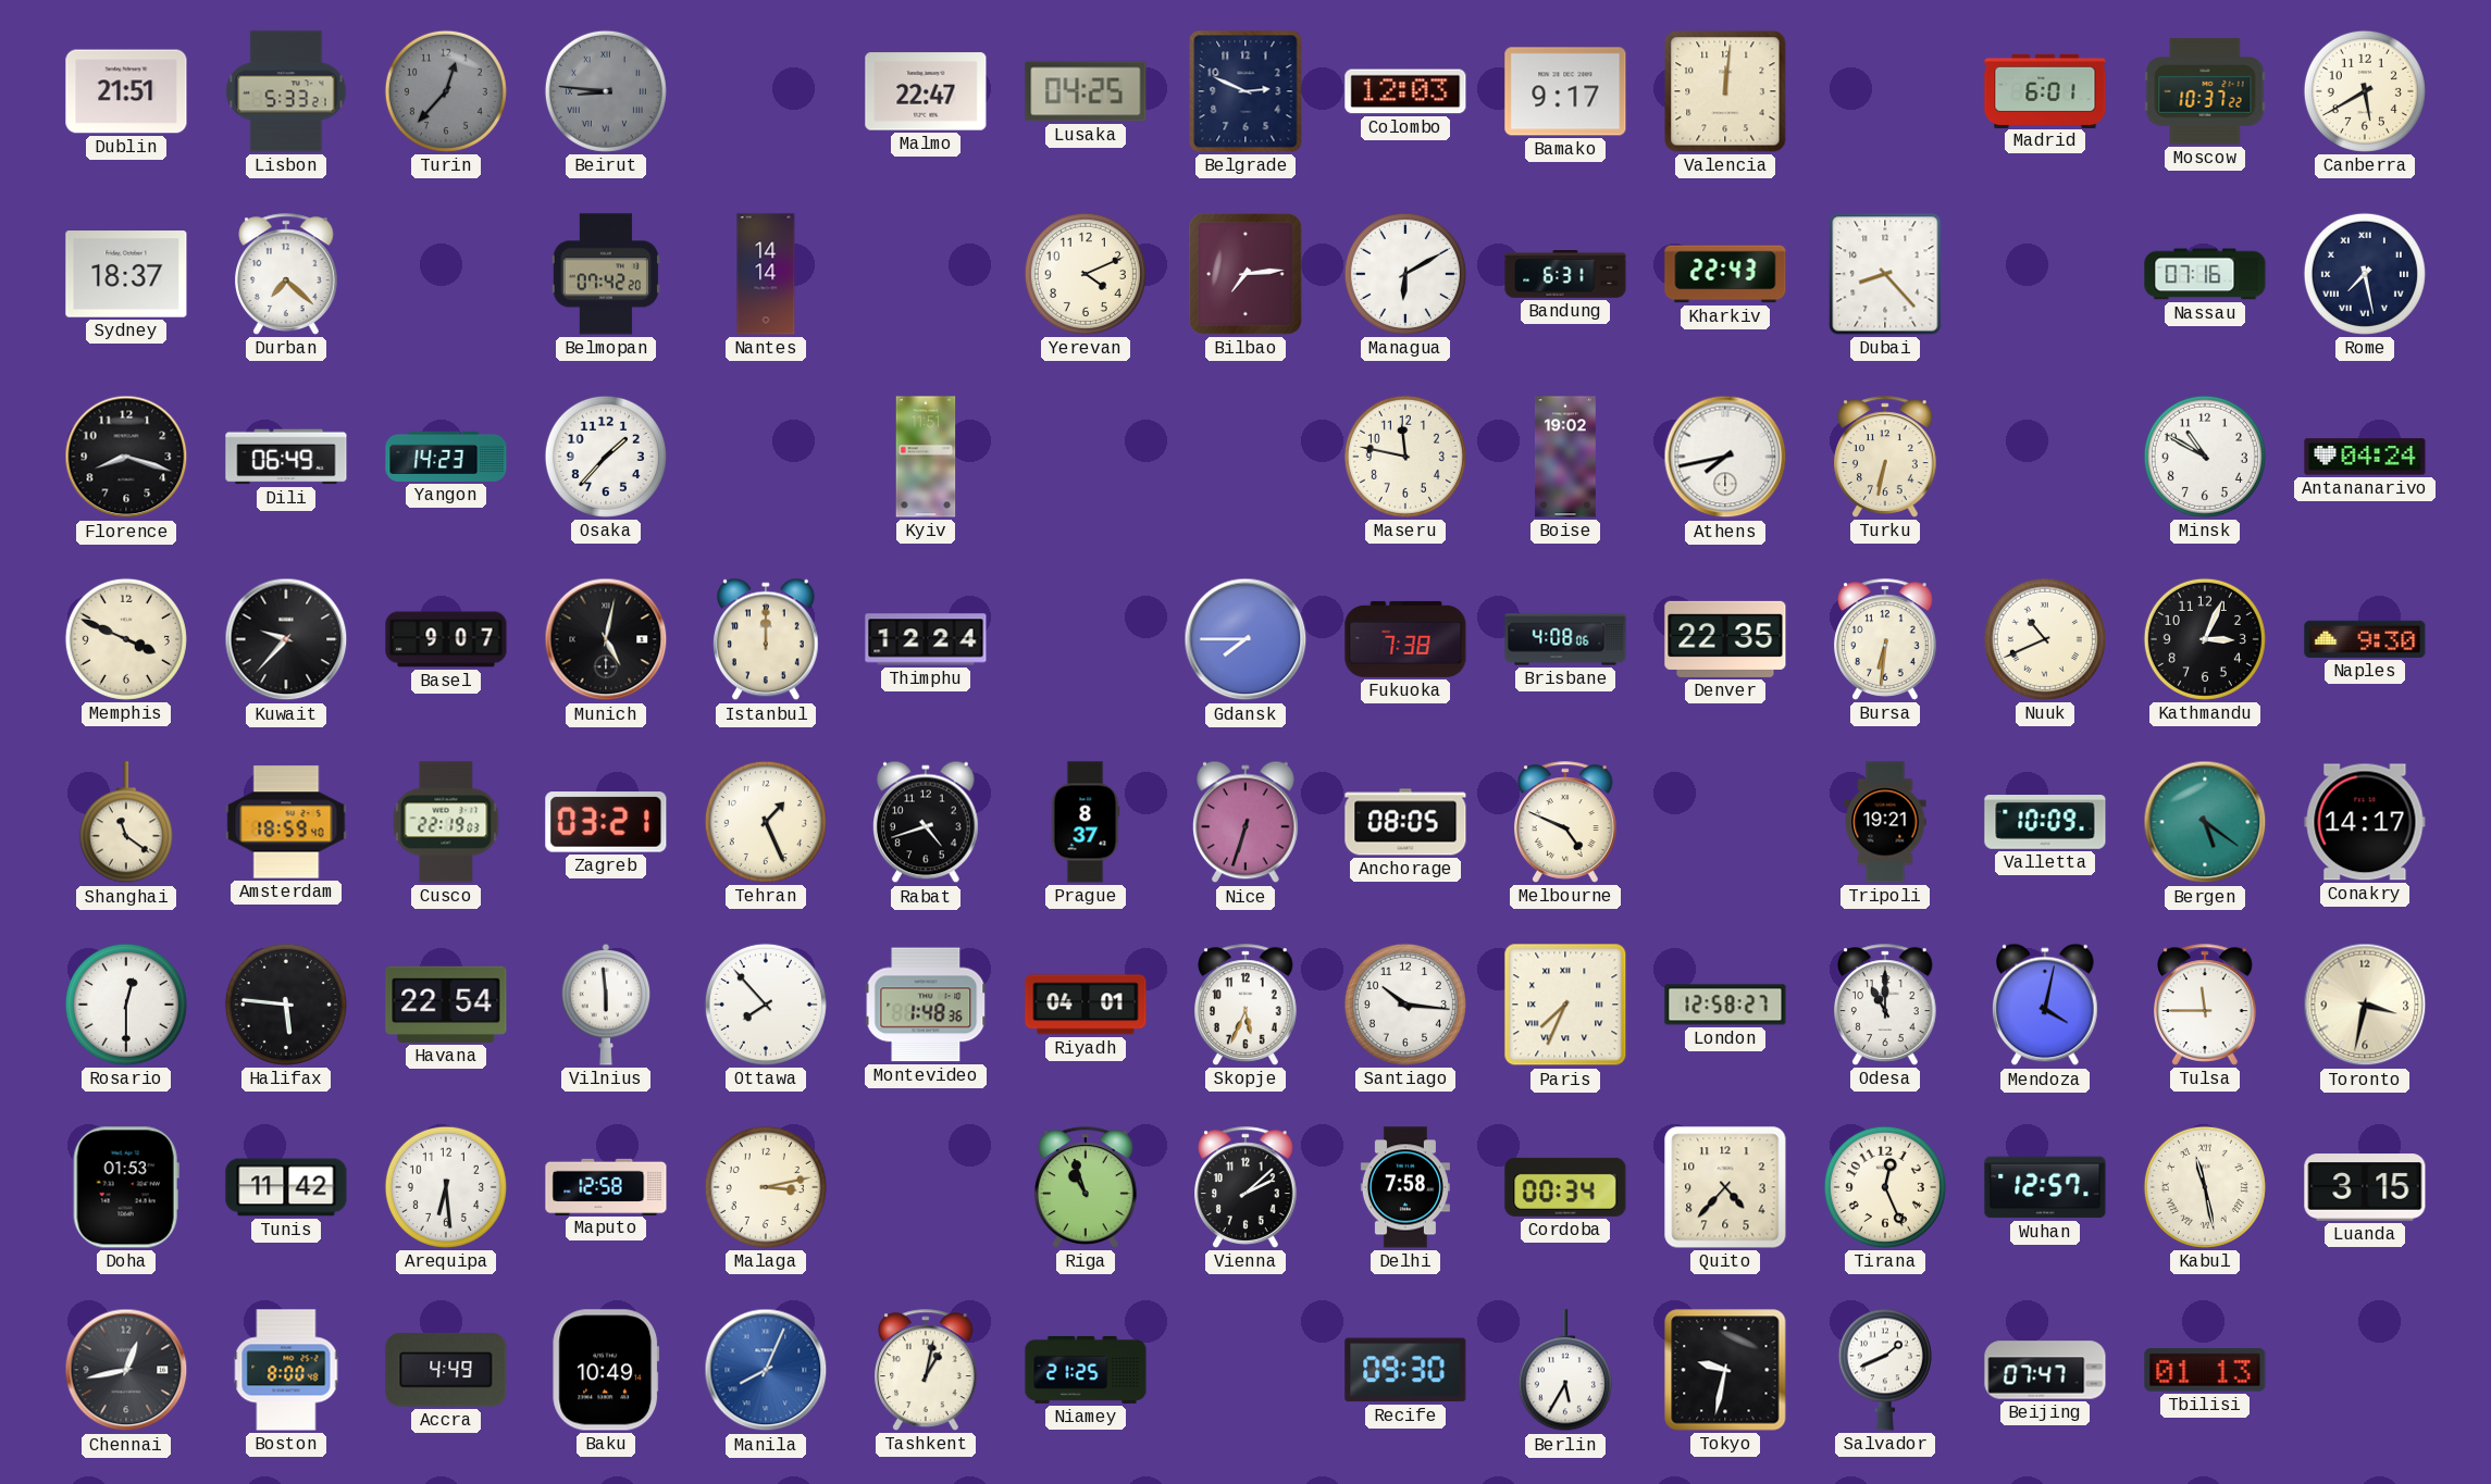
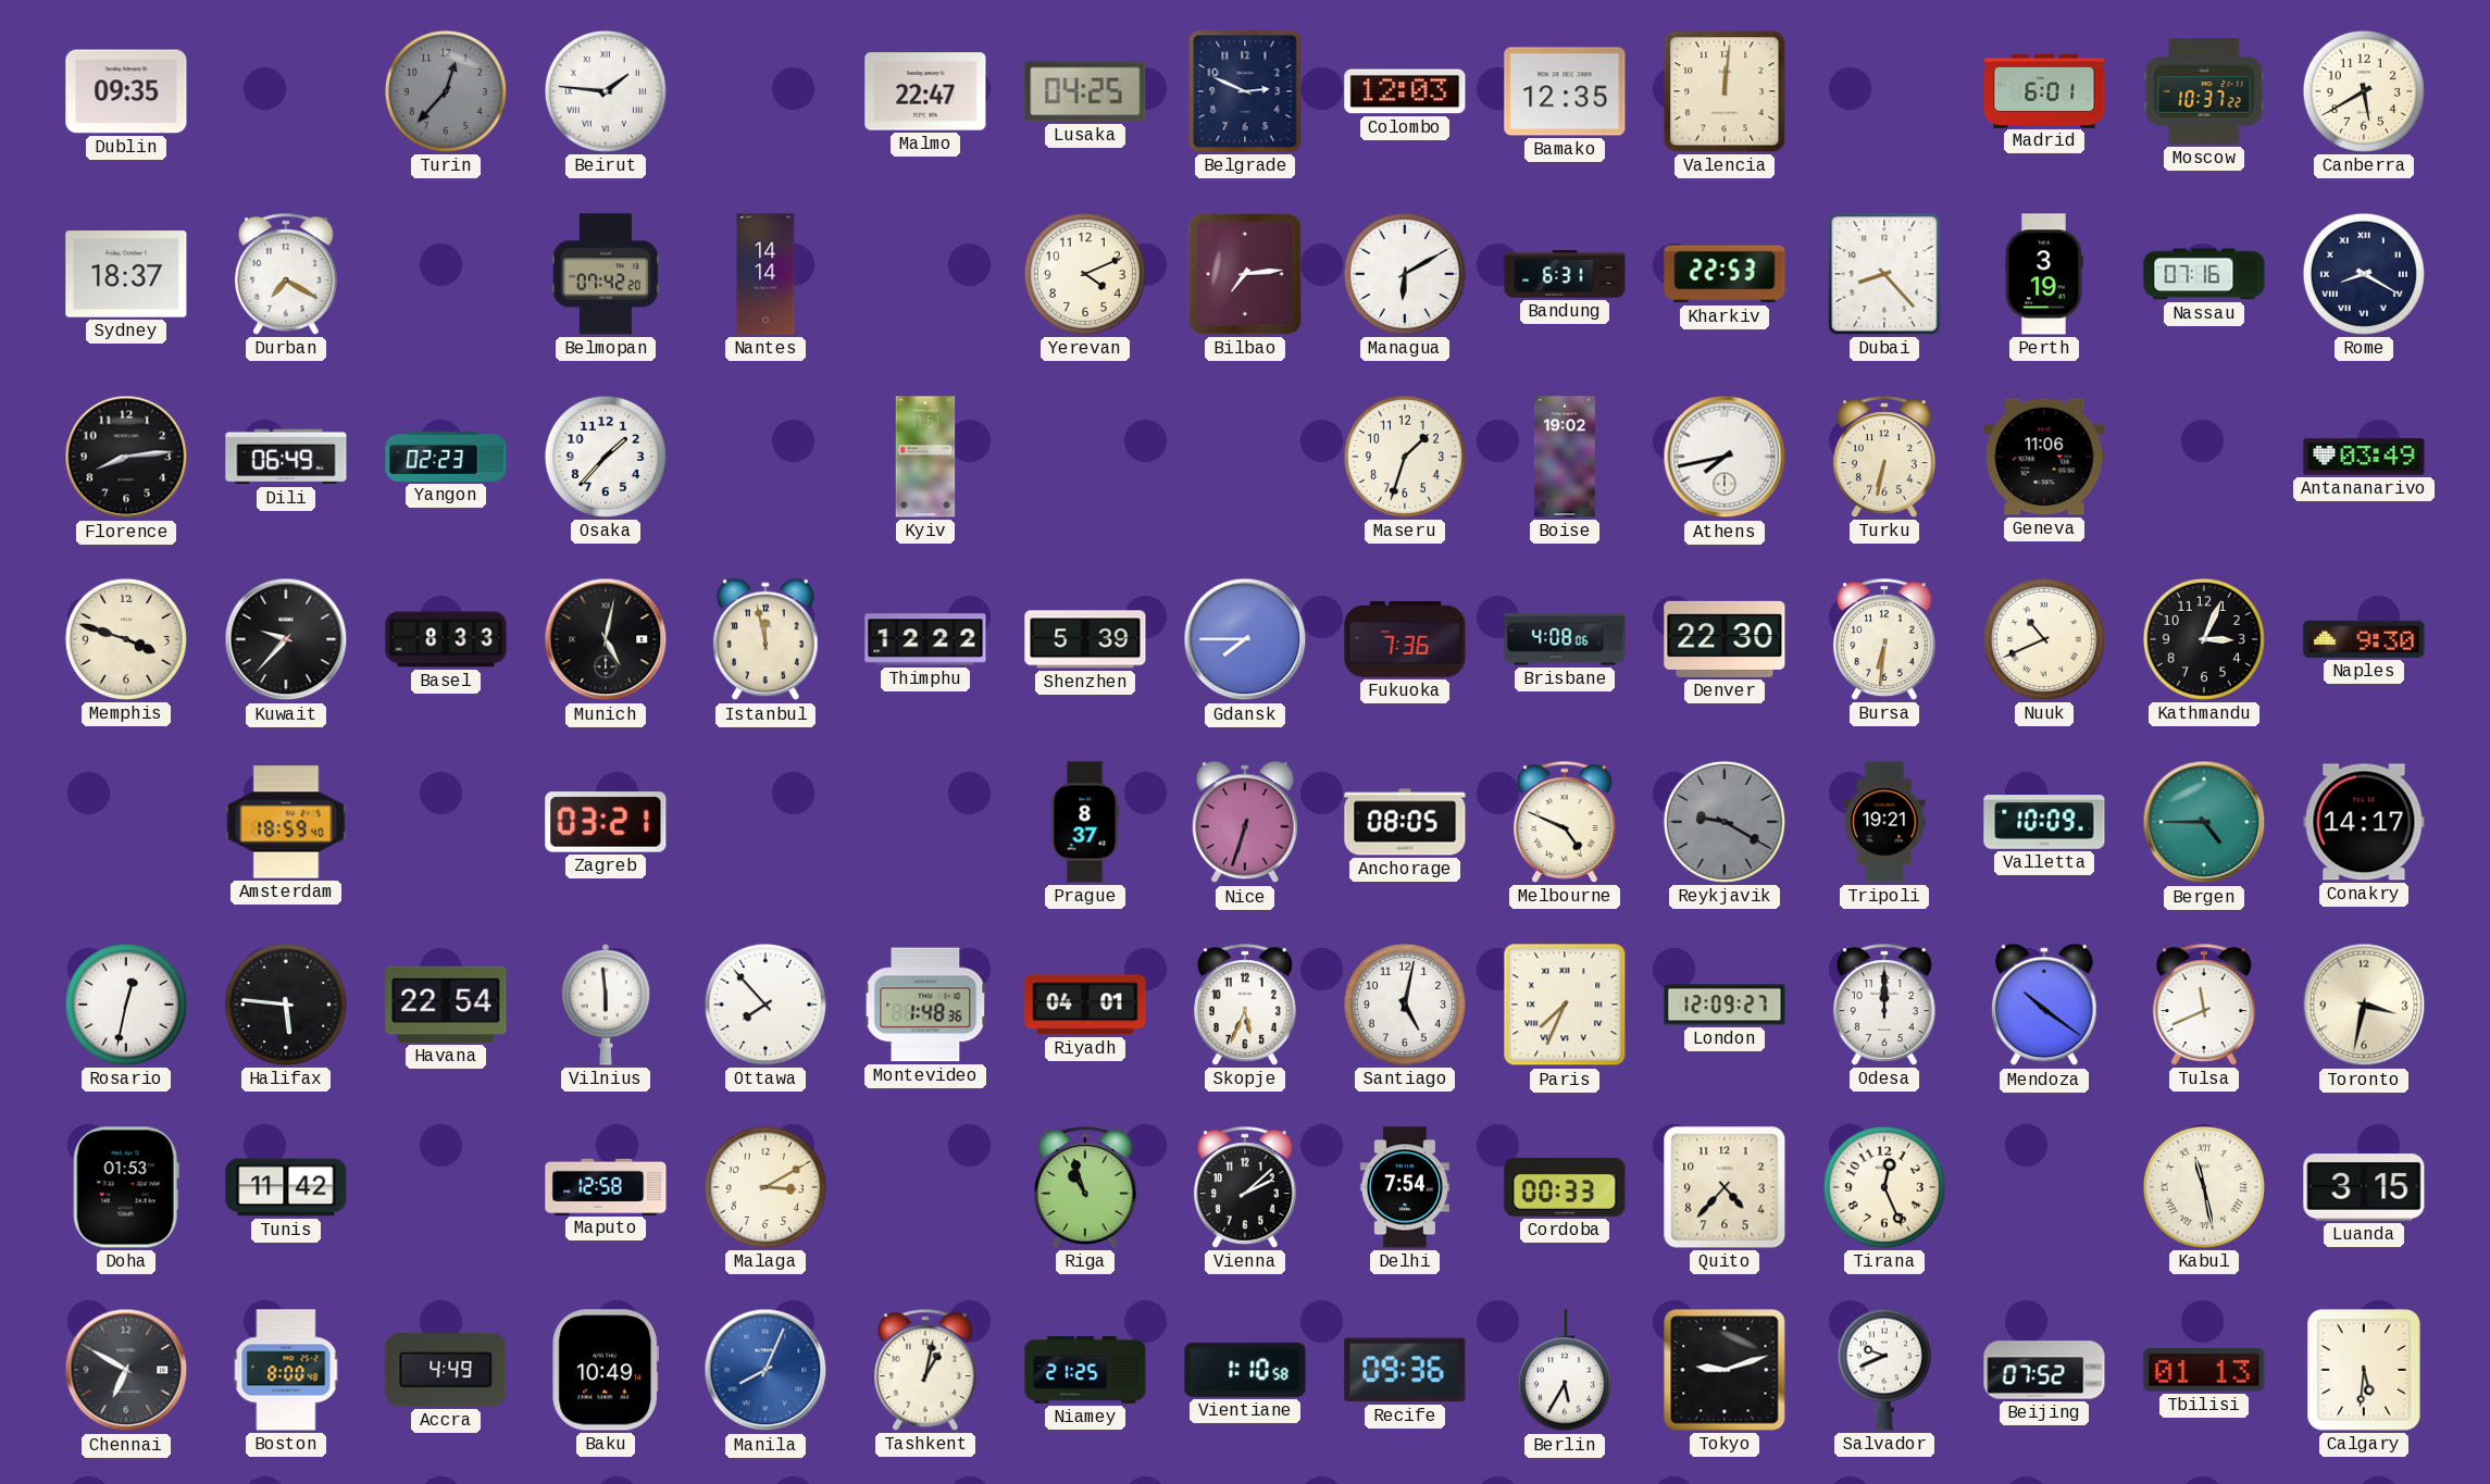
Dublin: 21:51 -> 09:35
Lisbon: 5:33 -> none
Beirut: 8:46 -> 1:46
Beirut dial: grey -> white
Bamako: 9:17 -> 12:35
Durban: 7:22 -> 7:20
Kharkiv: 22:43 -> 22:53
Perth: none -> 3:19
Rome: 7:28 -> 8:20
Florence: 8:18 -> 8:14
Yangon: 14:23 -> 02:23
Maseru: 11:47 -> 1:33
Geneva: none -> 11:06
Minsk: 10:50 -> none
Antananarivo: 04:24 -> 03:49
Memphis: 3:49 -> 3:48
Basel: 9:07 -> 8:33
Istanbul: 12:00 -> 11:58
Thimphu: 12:24 -> 12:22
Shenzhen: none -> 5:39
Fukuoka: 7:38 -> 7:36
Denver: 22:35 -> 22:30
Shanghai: 11:21 -> none
Cusco: 22:19 -> none
Tehran: 1:26 -> none
Rabat: 4:42 -> none
Reykjavik: none -> 9:20
Bergen: 5:21 -> 4:45
Rosario: 12:30 -> 12:32
Santiago: 10:16 -> 5:02
London: 12:58 -> 12:09
Odesa: 11:00 -> 12:00
Mendoza: 4:02 -> 10:21
Tulsa: 11:45 -> 11:41
Arequipa: 6:29 -> none
Malaga: 3:13 -> 3:10
Delhi: 7:58 -> 7:54
Cordoba: 00:34 -> 00:33
Wuhan: 12:57 -> none
Chennai: 12:43 -> 6:50
Vientiane: none -> 1:10
Recife: 09:30 -> 09:36
Tokyo: 9:32 -> 9:12
Salvador: 1:41 -> 9:41
Beijing: 07:47 -> 07:52
Calgary: none -> 5:31
